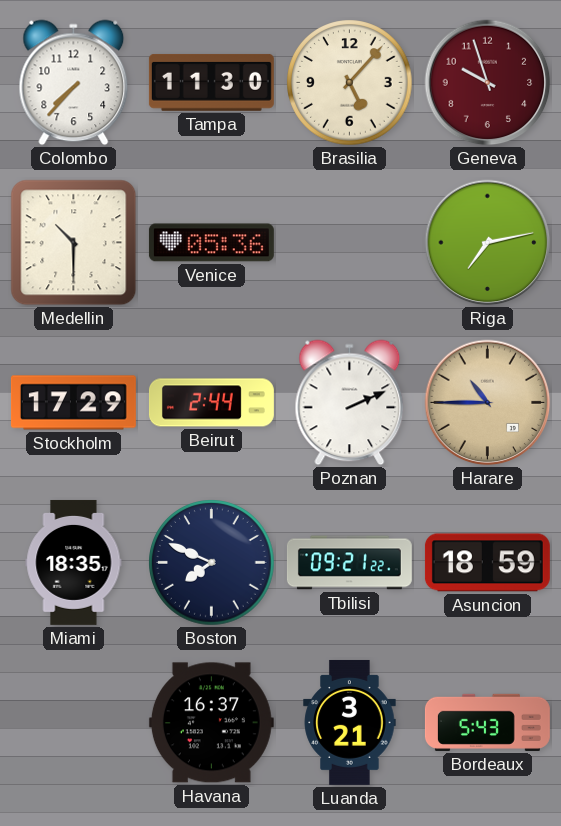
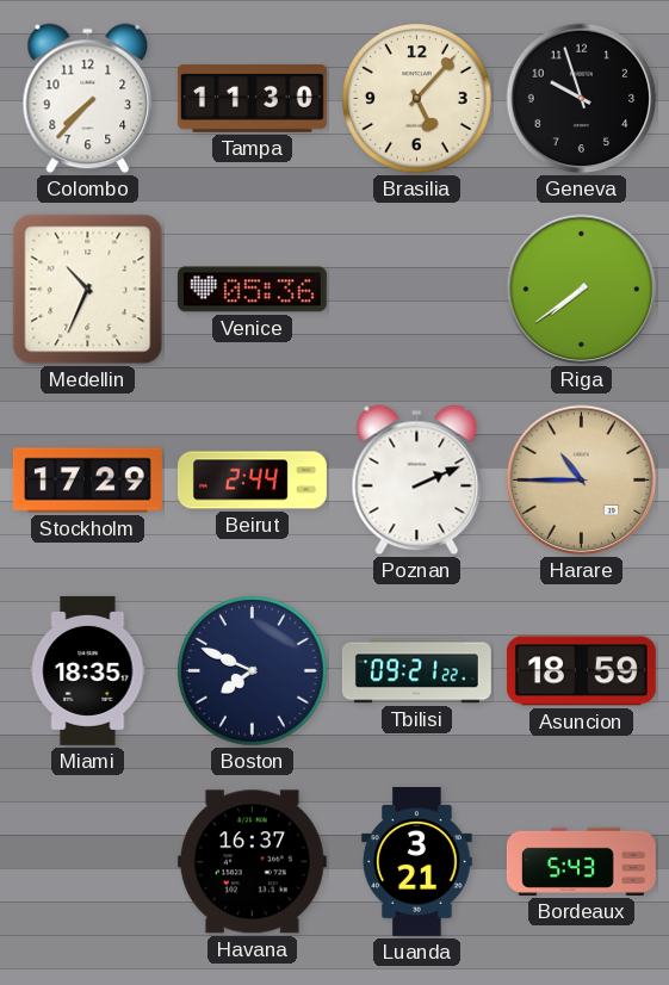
Geneva dial: burgundy -> black
Medellin: 10:30 -> 10:34
Riga: 7:13 -> 7:39
